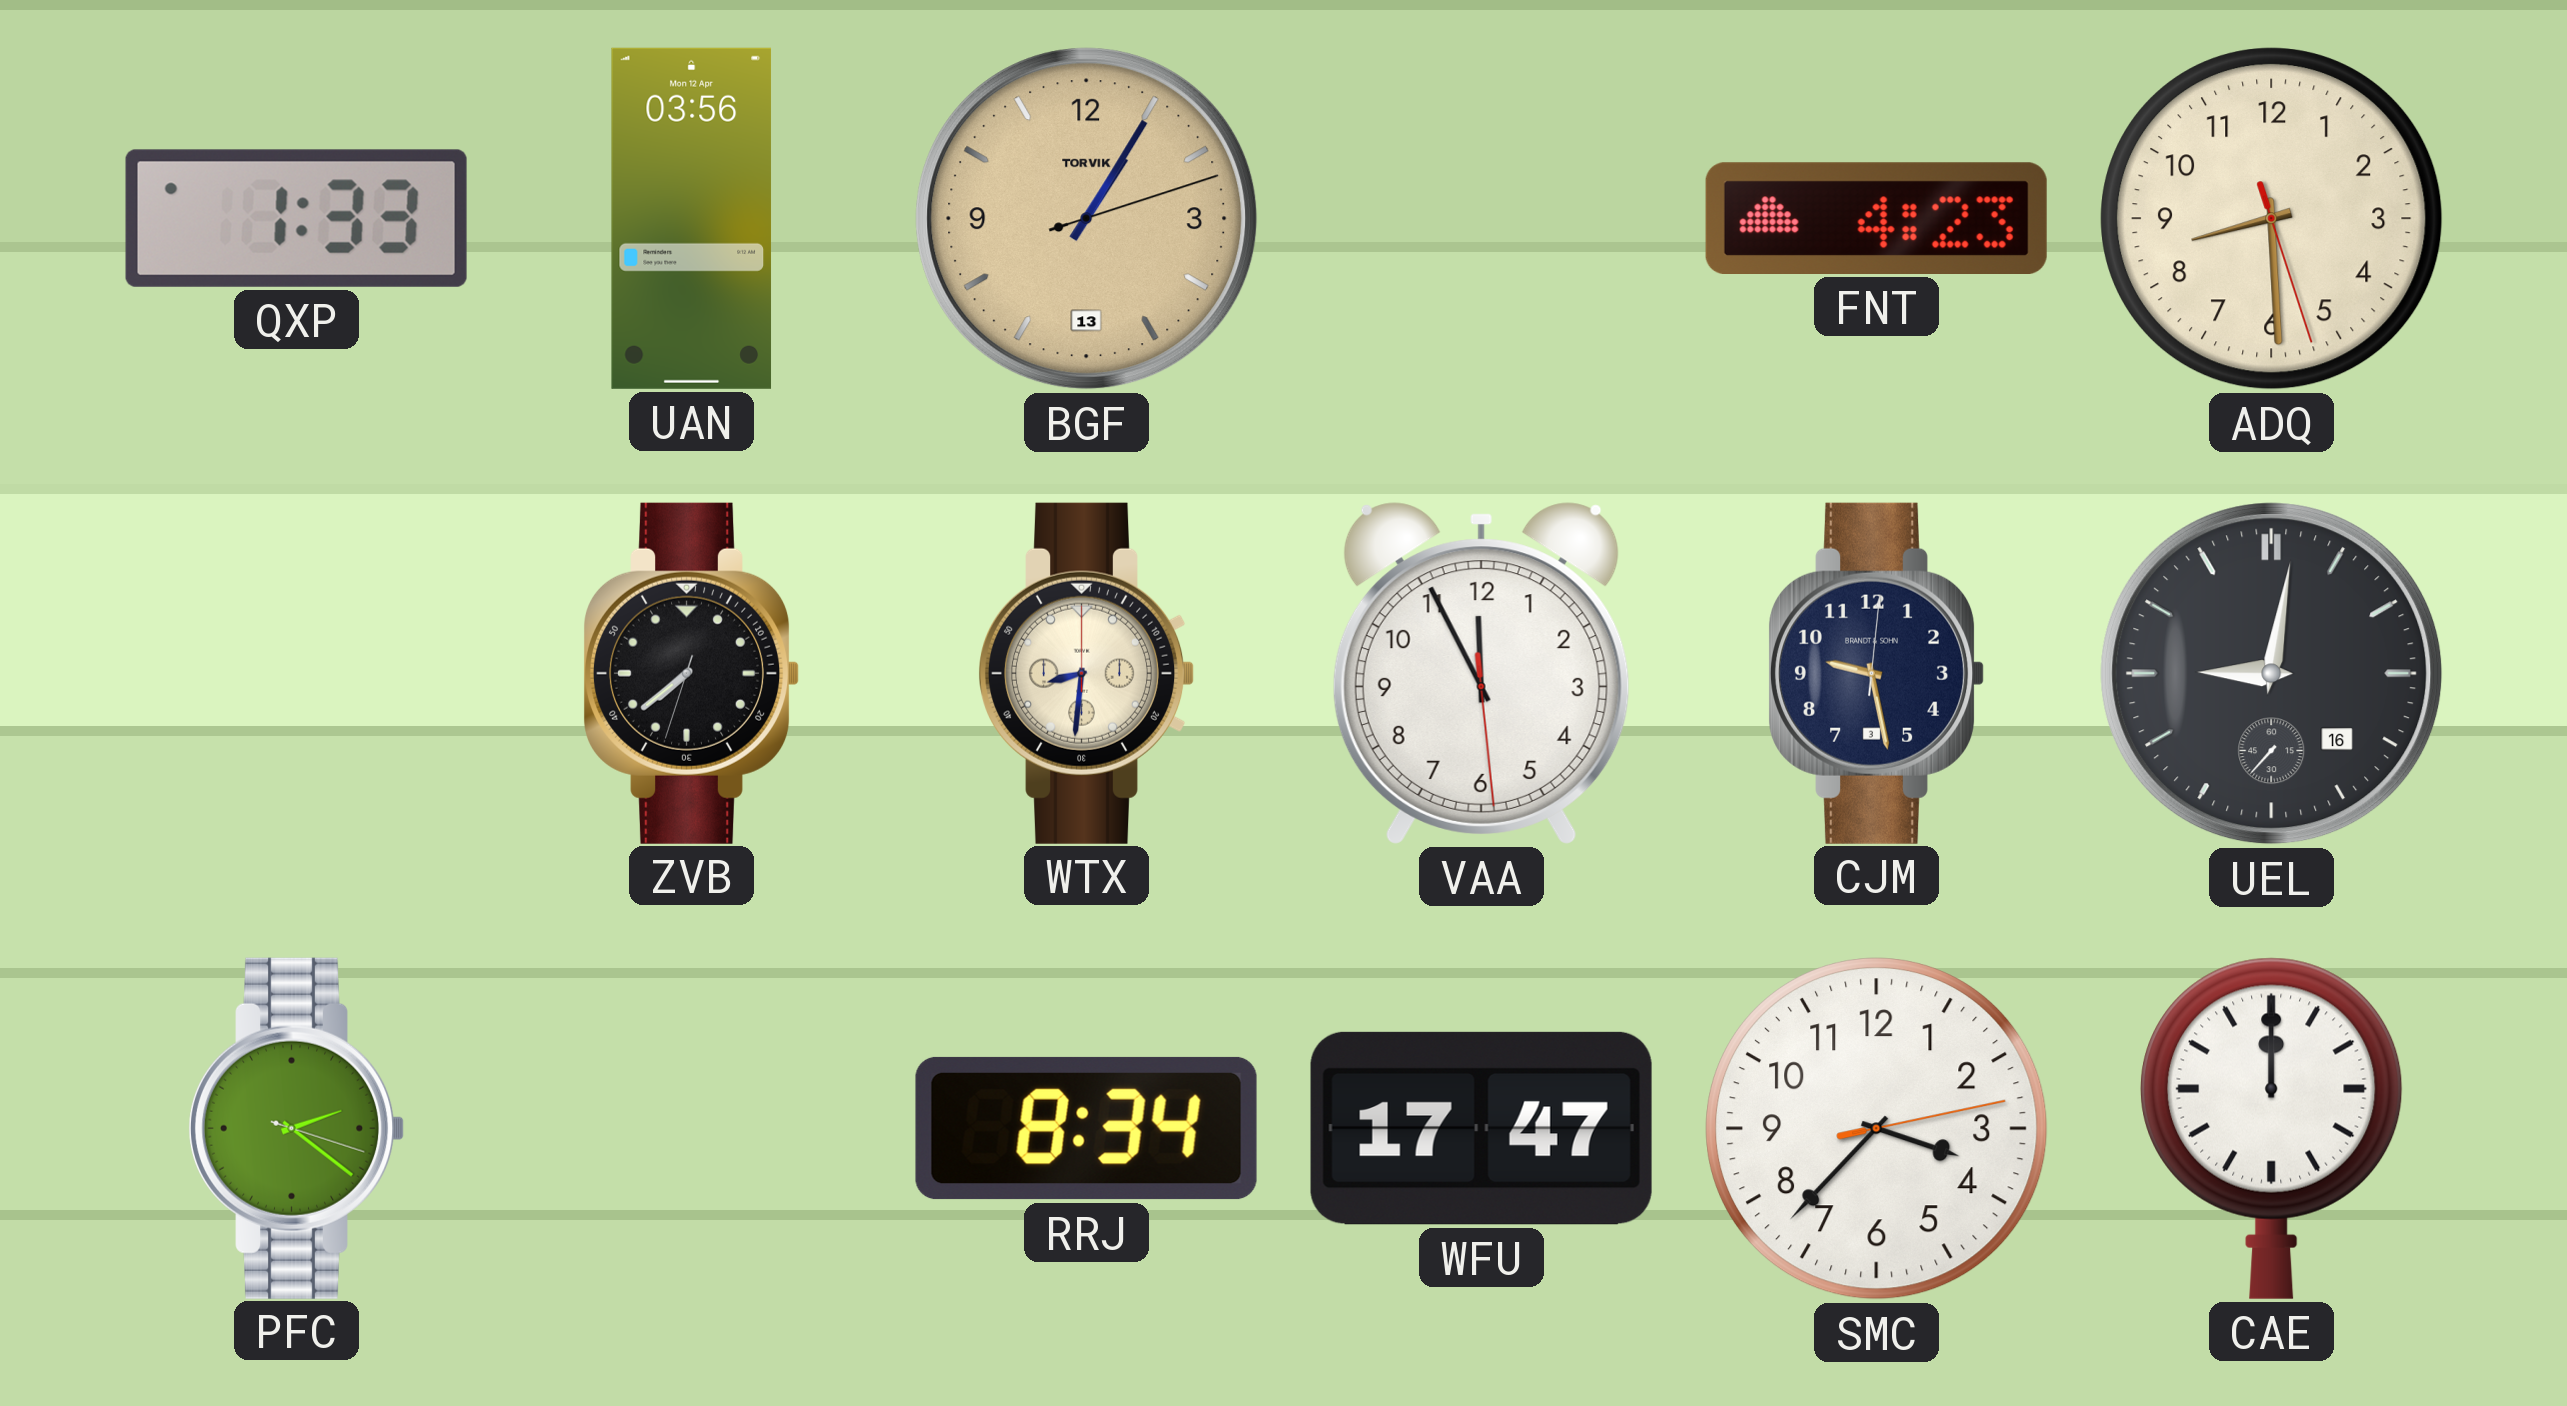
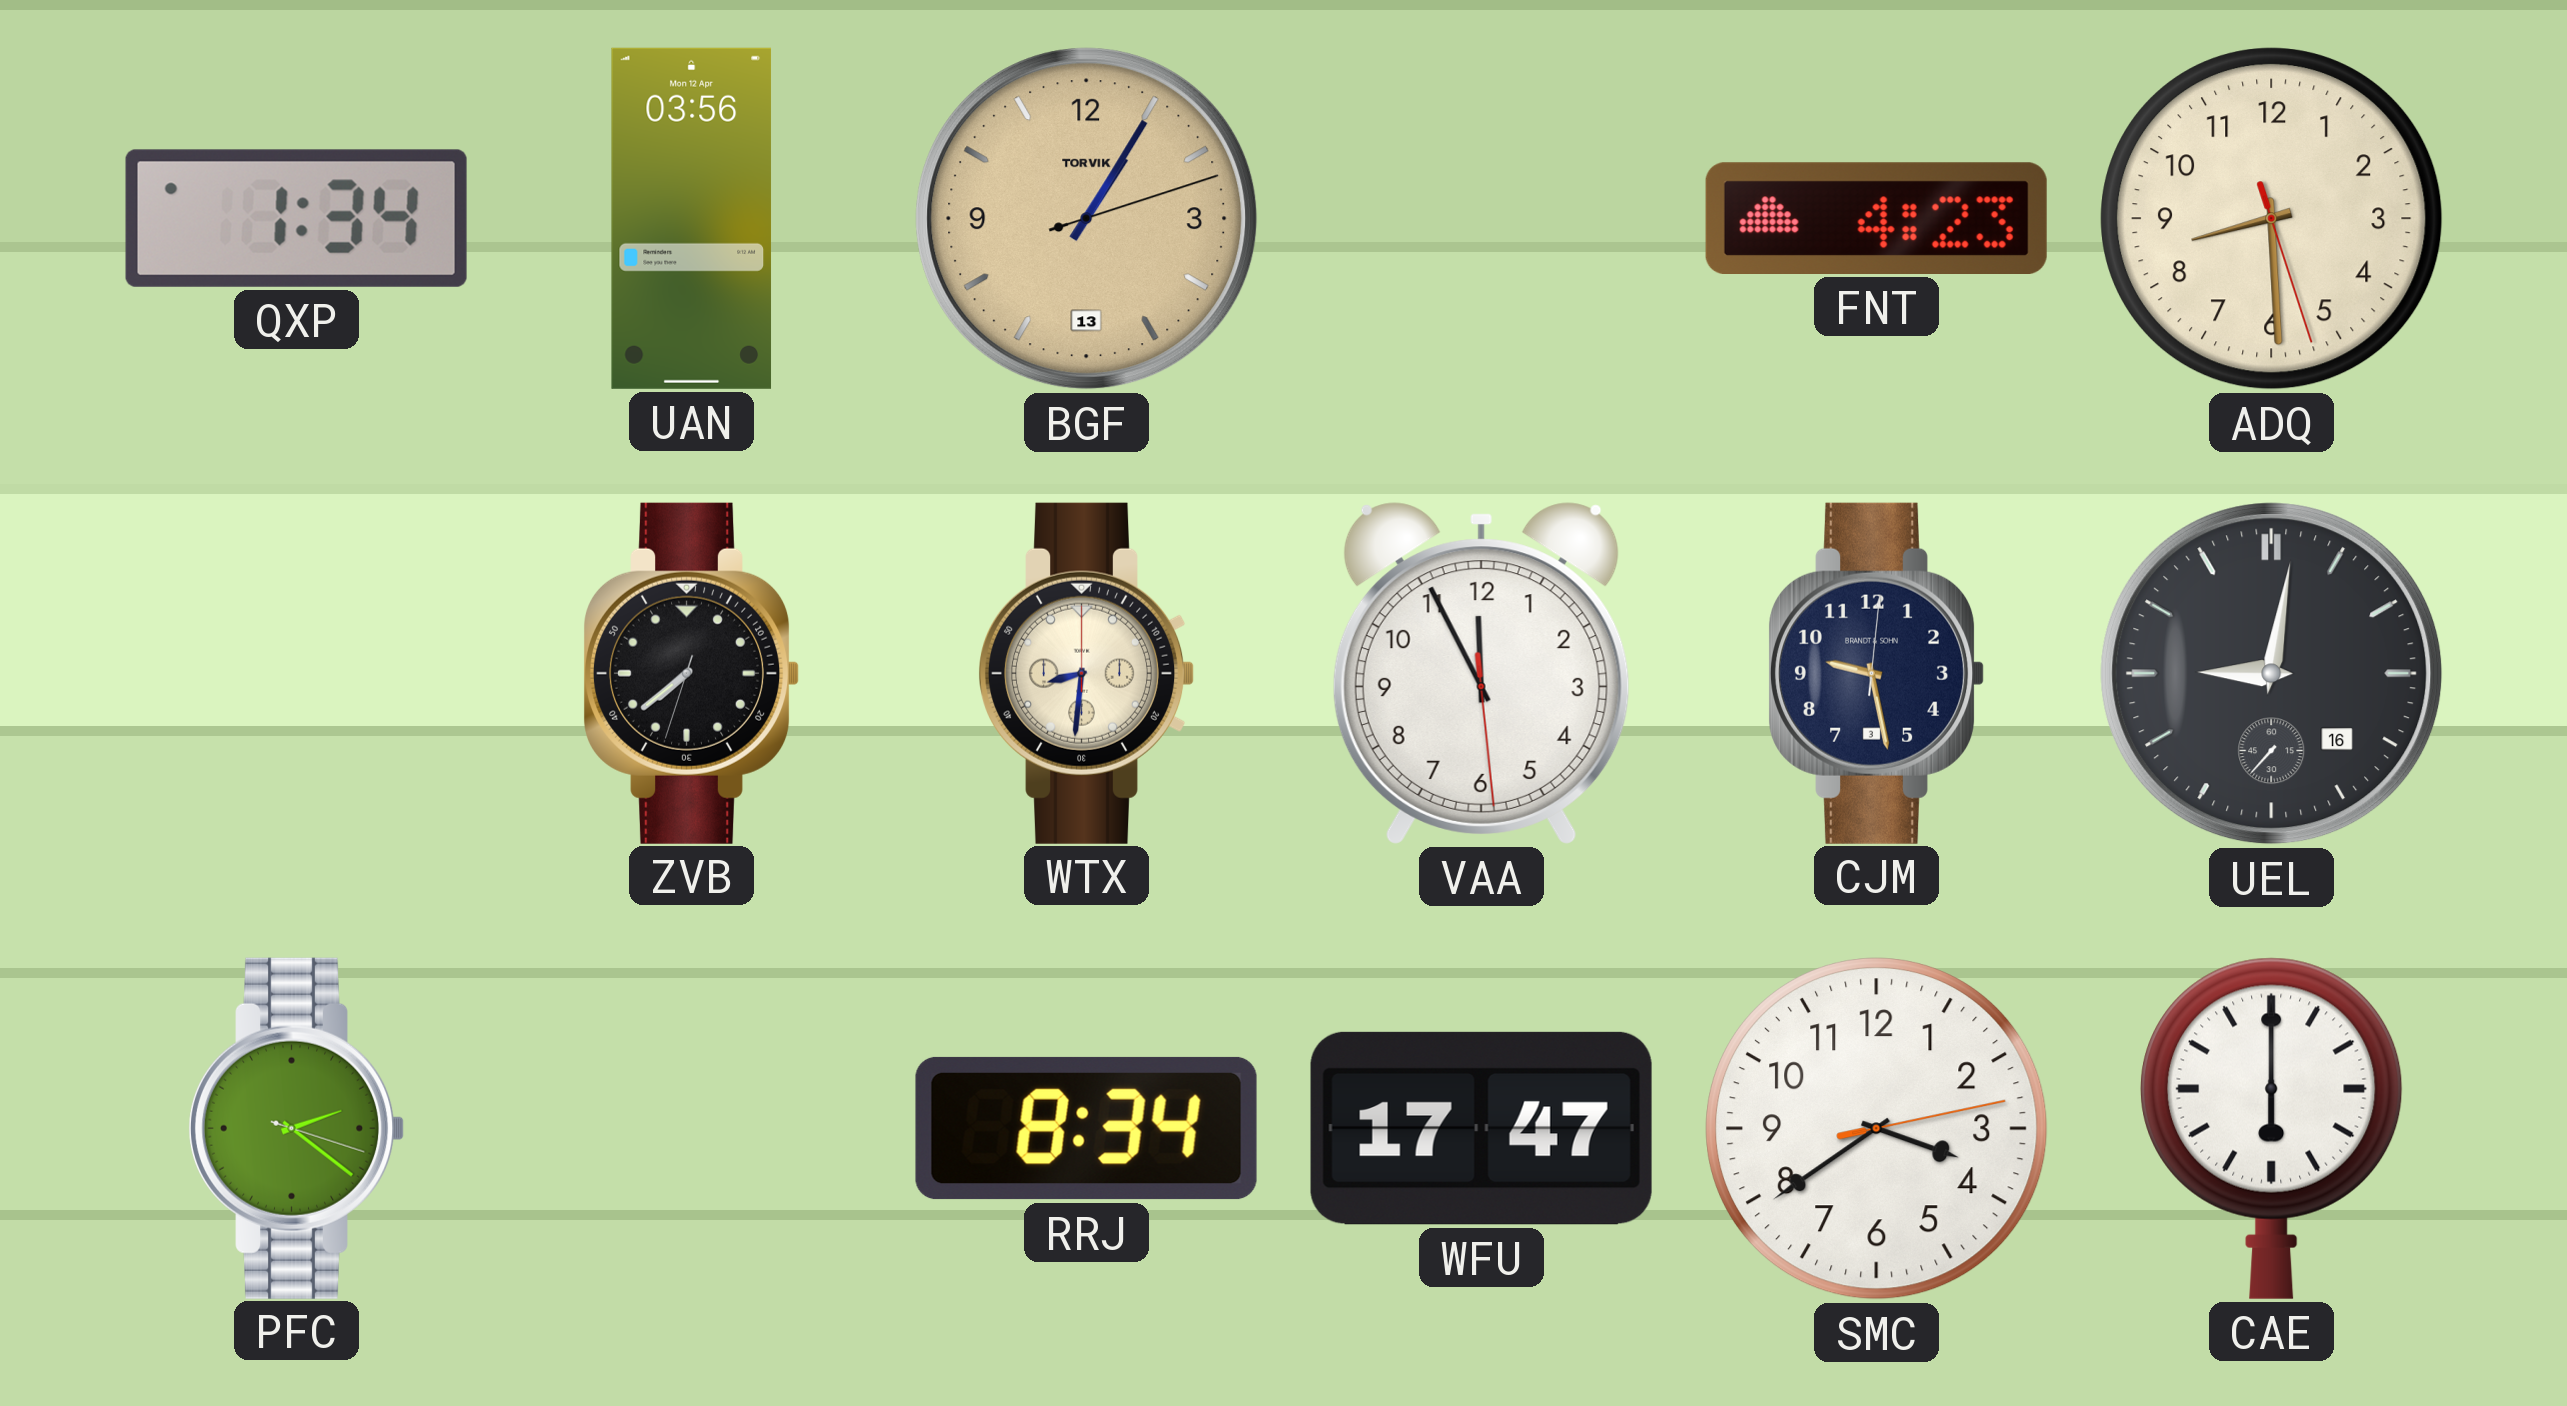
QXP: 1:33 -> 1:34
SMC: 3:37 -> 3:39
CAE: 12:00 -> 6:00
